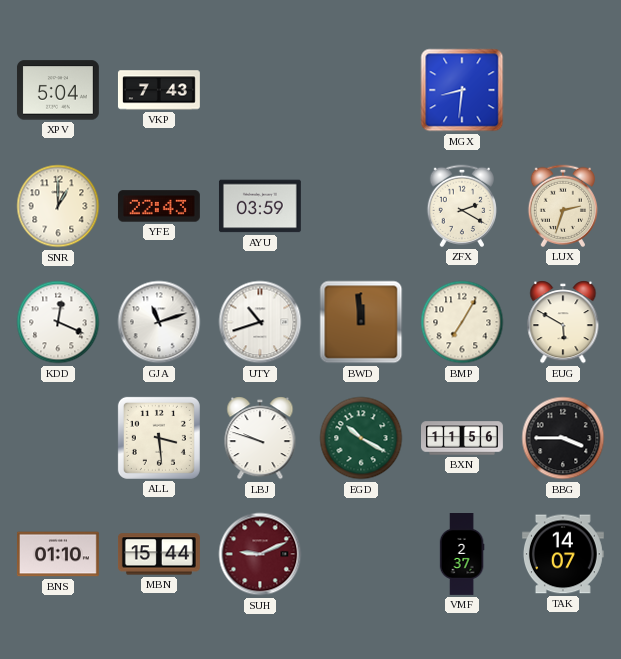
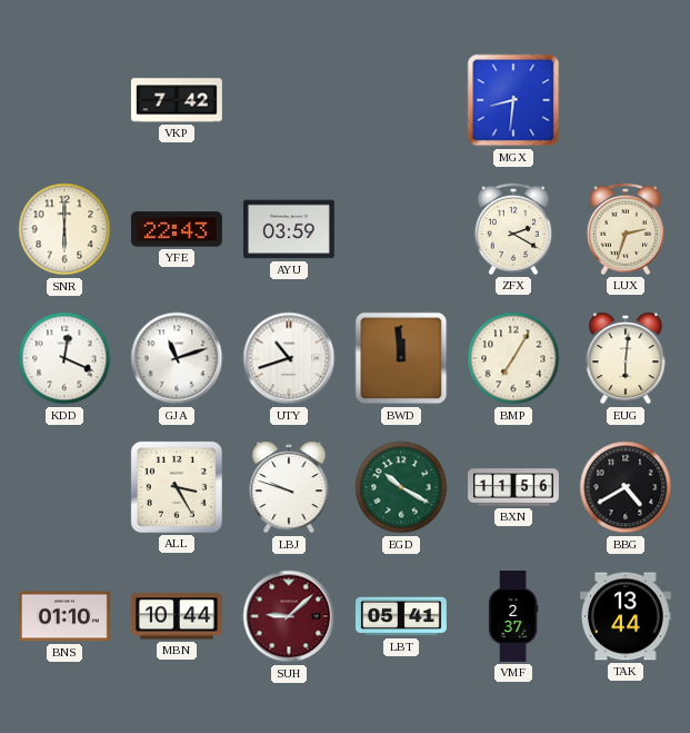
XPV: 5:04 -> none
VKP: 7:43 -> 7:42
SNR: 1:00 -> 6:00
EUG: 5:50 -> 6:01
ALL: 3:29 -> 3:25
BBG: 3:45 -> 4:40
MBN: 15:44 -> 10:44
SUH: 9:11 -> 9:08
LBT: none -> 05:41
TAK: 14:07 -> 13:44
